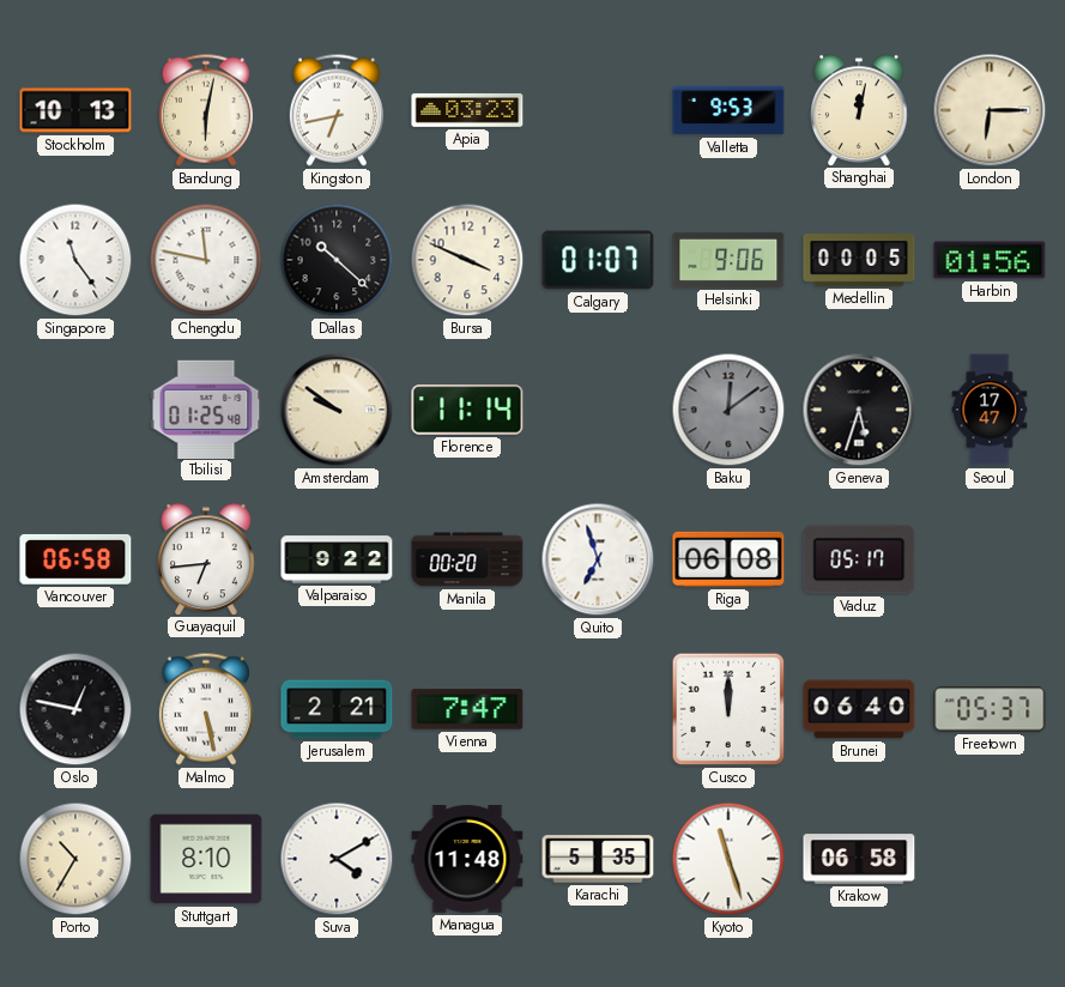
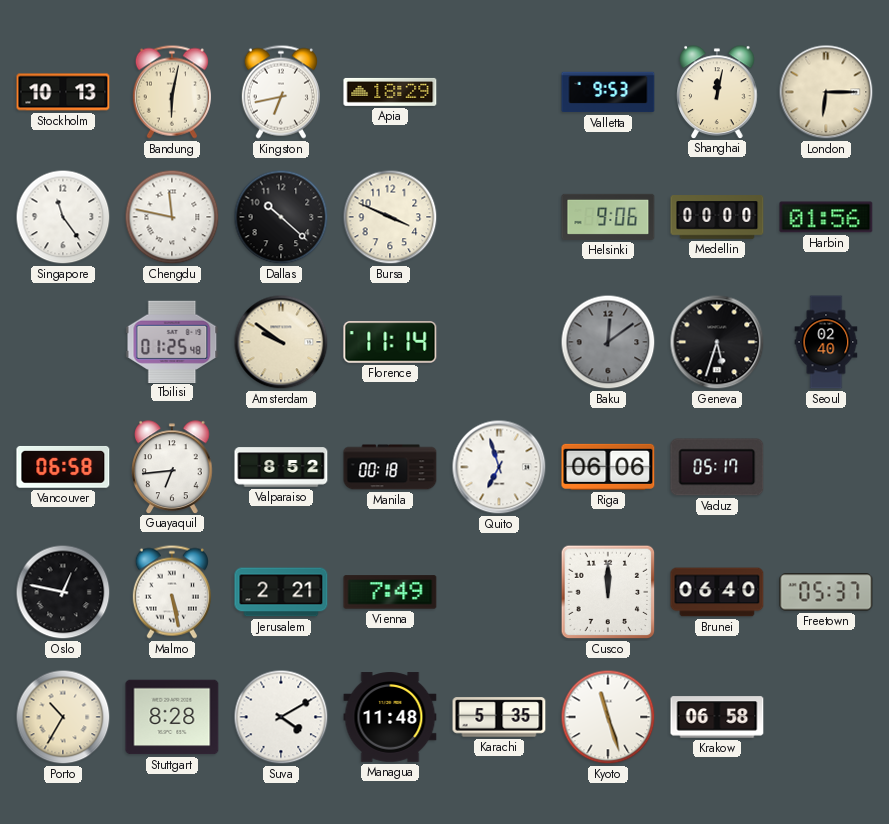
Apia: 03:23 -> 18:29
Calgary: 01:07 -> none
Medellin: 00:05 -> 00:00
Seoul: 17:47 -> 02:40
Valparaiso: 9:22 -> 8:52
Manila: 00:20 -> 00:18
Riga: 06:08 -> 06:06
Vienna: 7:47 -> 7:49
Stuttgart: 8:10 -> 8:28
